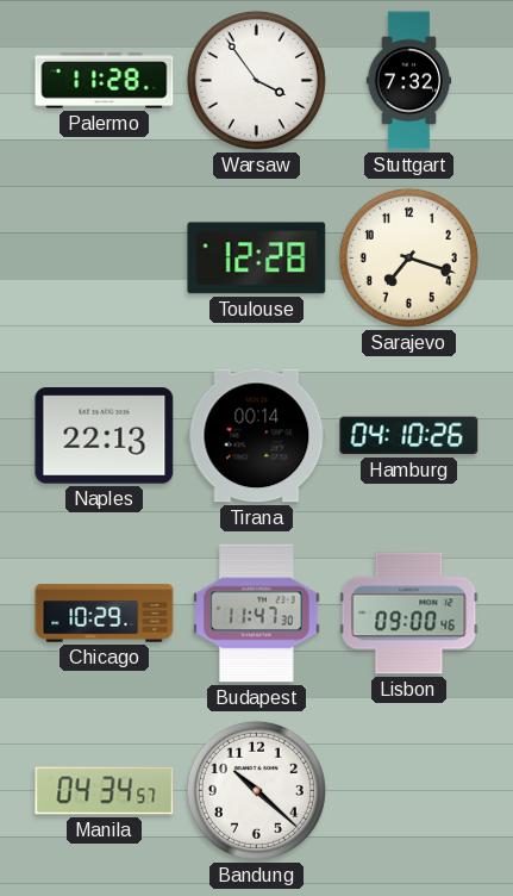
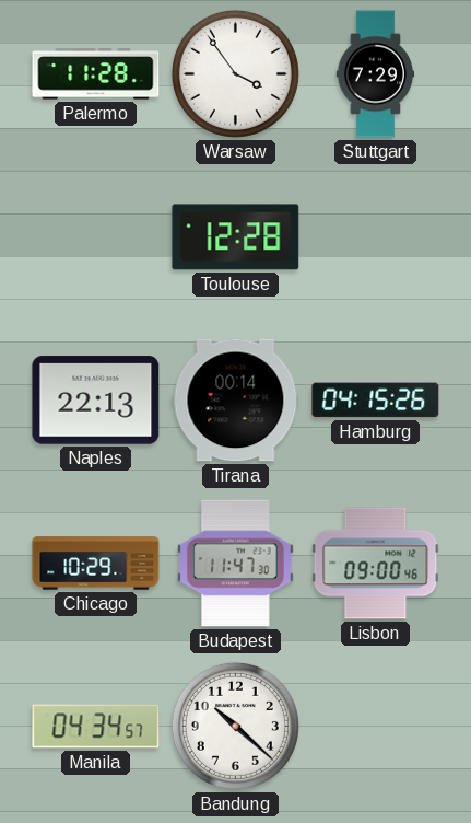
Stuttgart: 7:32 -> 7:29
Sarajevo: 7:18 -> none
Hamburg: 04:10 -> 04:15
